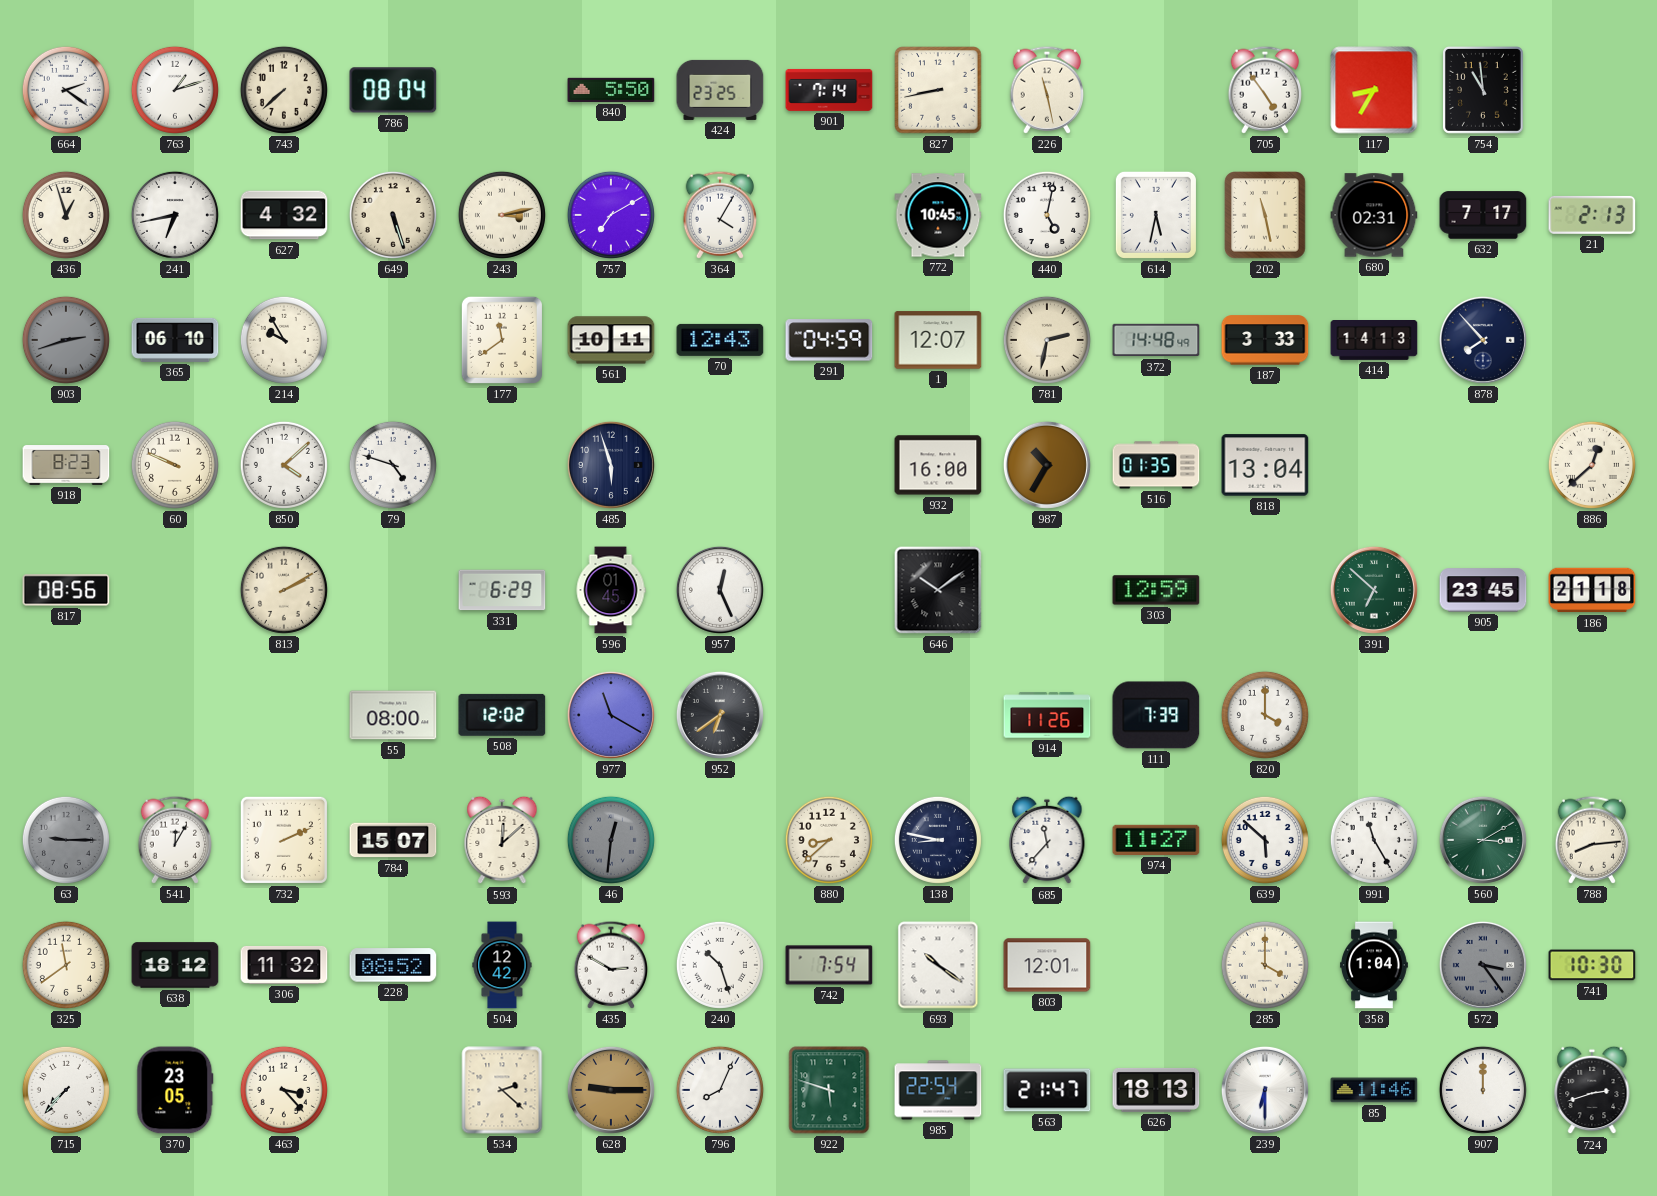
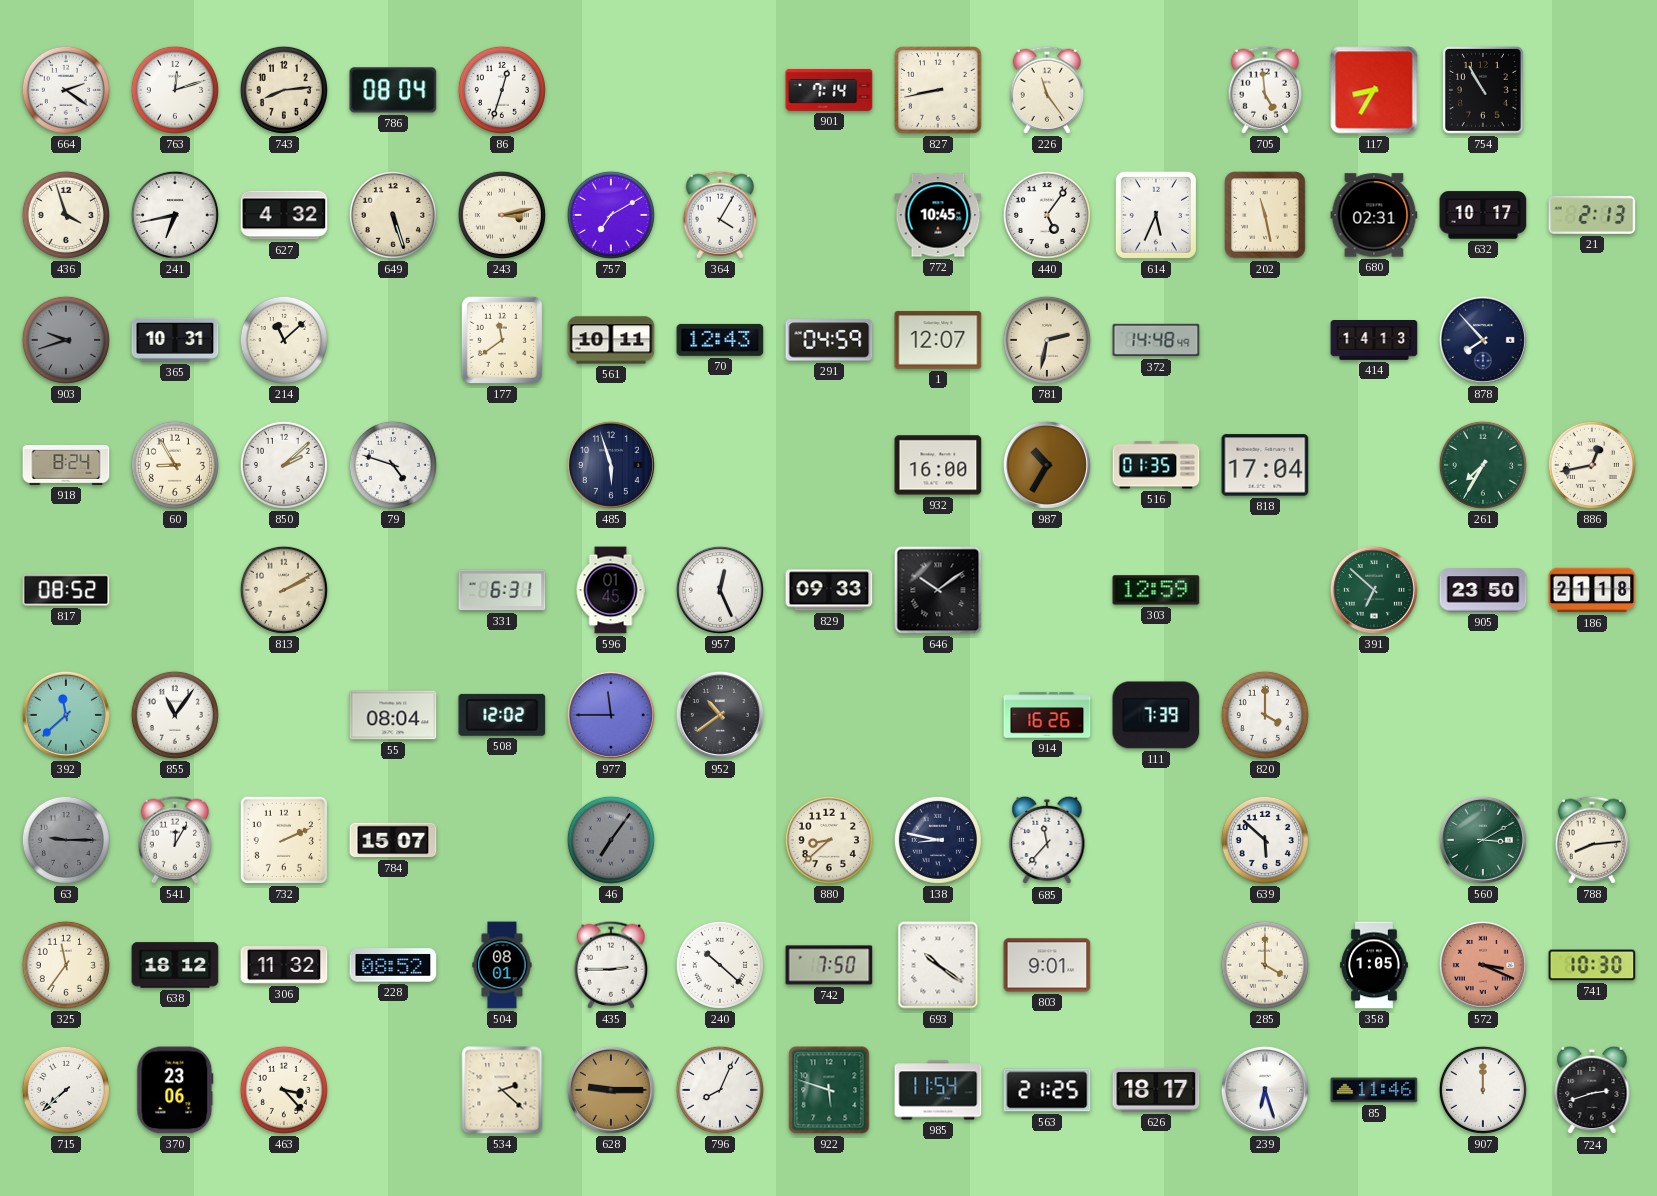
763: 1:12 -> 12:12
743: 7:38 -> 8:14
86: none -> 12:33
840: 5:50 -> none
424: 23:25 -> none
226: 11:28 -> 11:24
705: 4:54 -> 4:59
754: 10:59 -> 10:55
436: 12:57 -> 3:57
440: 5:02 -> 5:06
614: 5:32 -> 5:34
632: 7:17 -> 10:17
903: 2:42 -> 9:42
365: 06:10 -> 10:31
214: 9:55 -> 11:08
187: 3:33 -> none
918: 8:23 -> 8:24
60: 9:49 -> 8:55
850: 4:08 -> 2:08
818: 13:04 -> 17:04
261: none -> 7:35
886: 12:38 -> 12:43
817: 08:56 -> 08:52
331: 6:29 -> 6:31
829: none -> 09:33
905: 23:45 -> 23:50
392: none -> 11:38
855: none -> 11:06
55: 08:00 -> 08:04
977: 11:20 -> 11:45
952: 6:39 -> 10:39
914: 11:26 -> 16:26
593: 12:08 -> none
46: 12:31 -> 7:06
974: 11:27 -> none
991: 11:25 -> none
325: 11:39 -> 11:36
504: 12:42 -> 08:01
435: 2:50 -> 2:45
240: 10:27 -> 10:22
742: 7:54 -> 7:50
803: 12:01 -> 9:01
358: 1:04 -> 1:05
572: 3:24 -> 3:19
572 dial: grey -> salmon
715: 7:37 -> 7:38
370: 23:05 -> 23:06
985: 22:54 -> 11:54
563: 21:47 -> 21:25
626: 18:13 -> 18:17
239: 6:30 -> 6:27
